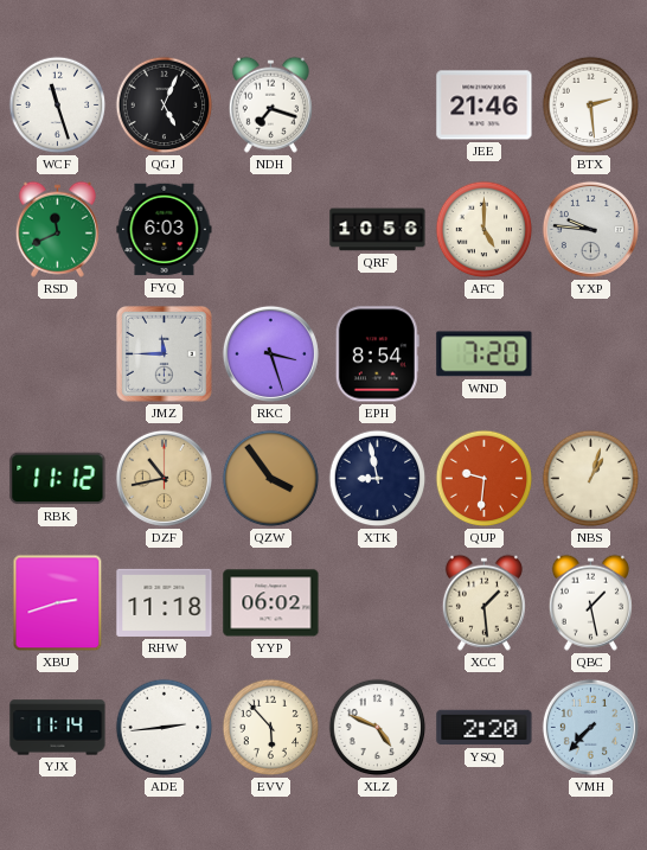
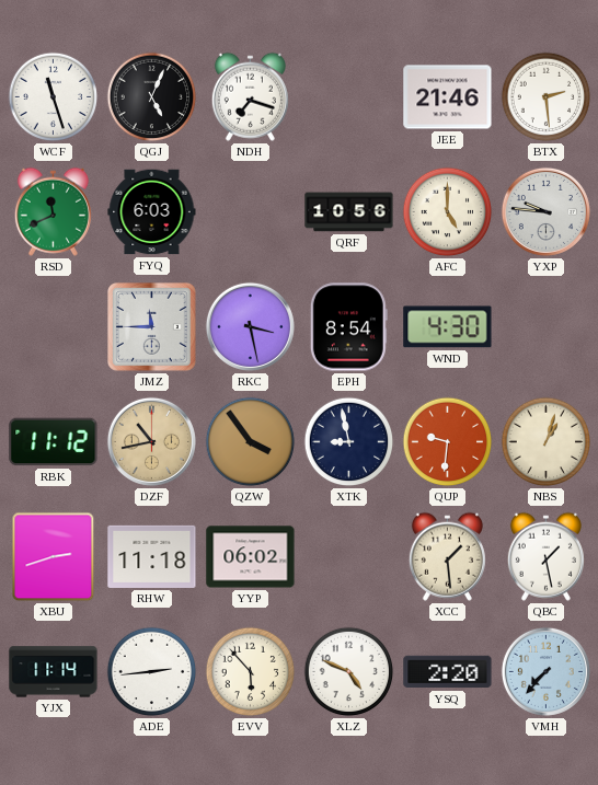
RKC: 3:27 -> 3:28
WND: 7:20 -> 4:30
